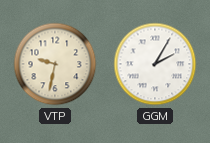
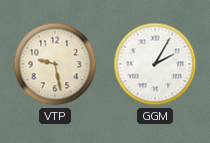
VTP: 9:32 -> 9:28
